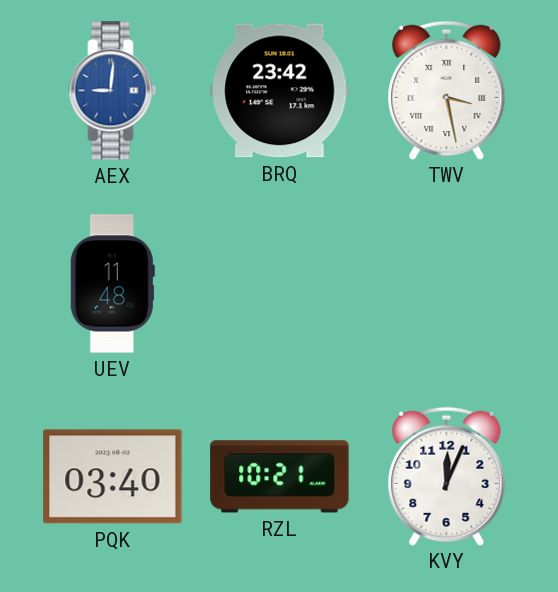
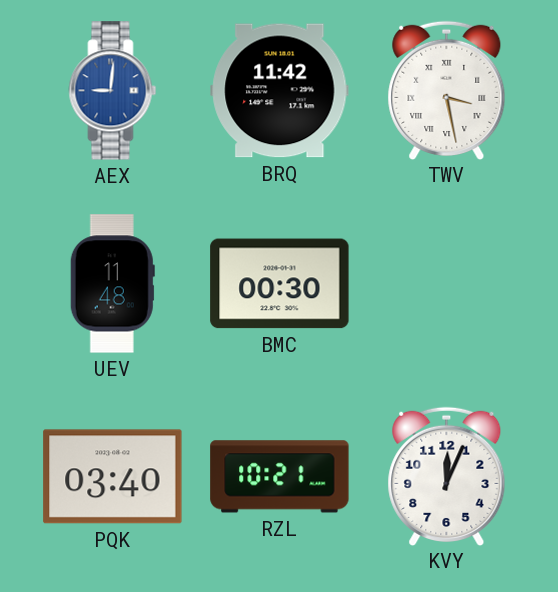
BRQ: 23:42 -> 11:42
BMC: none -> 00:30
